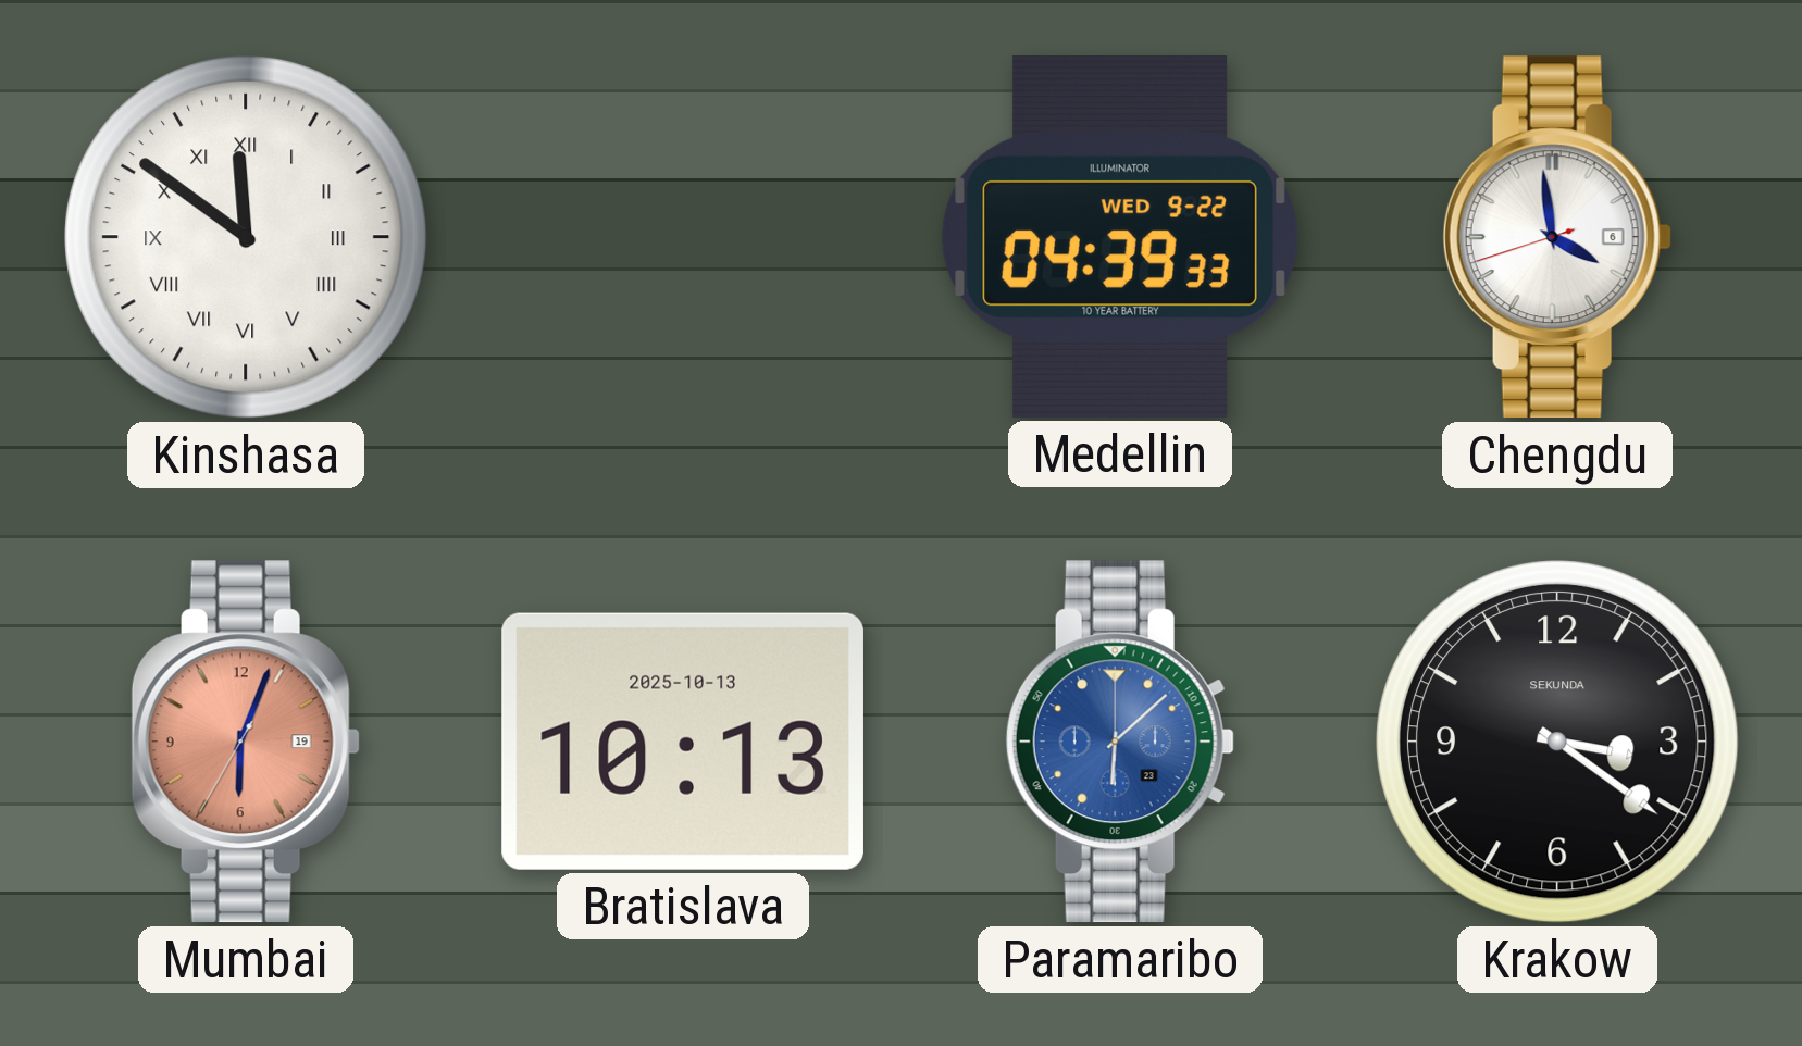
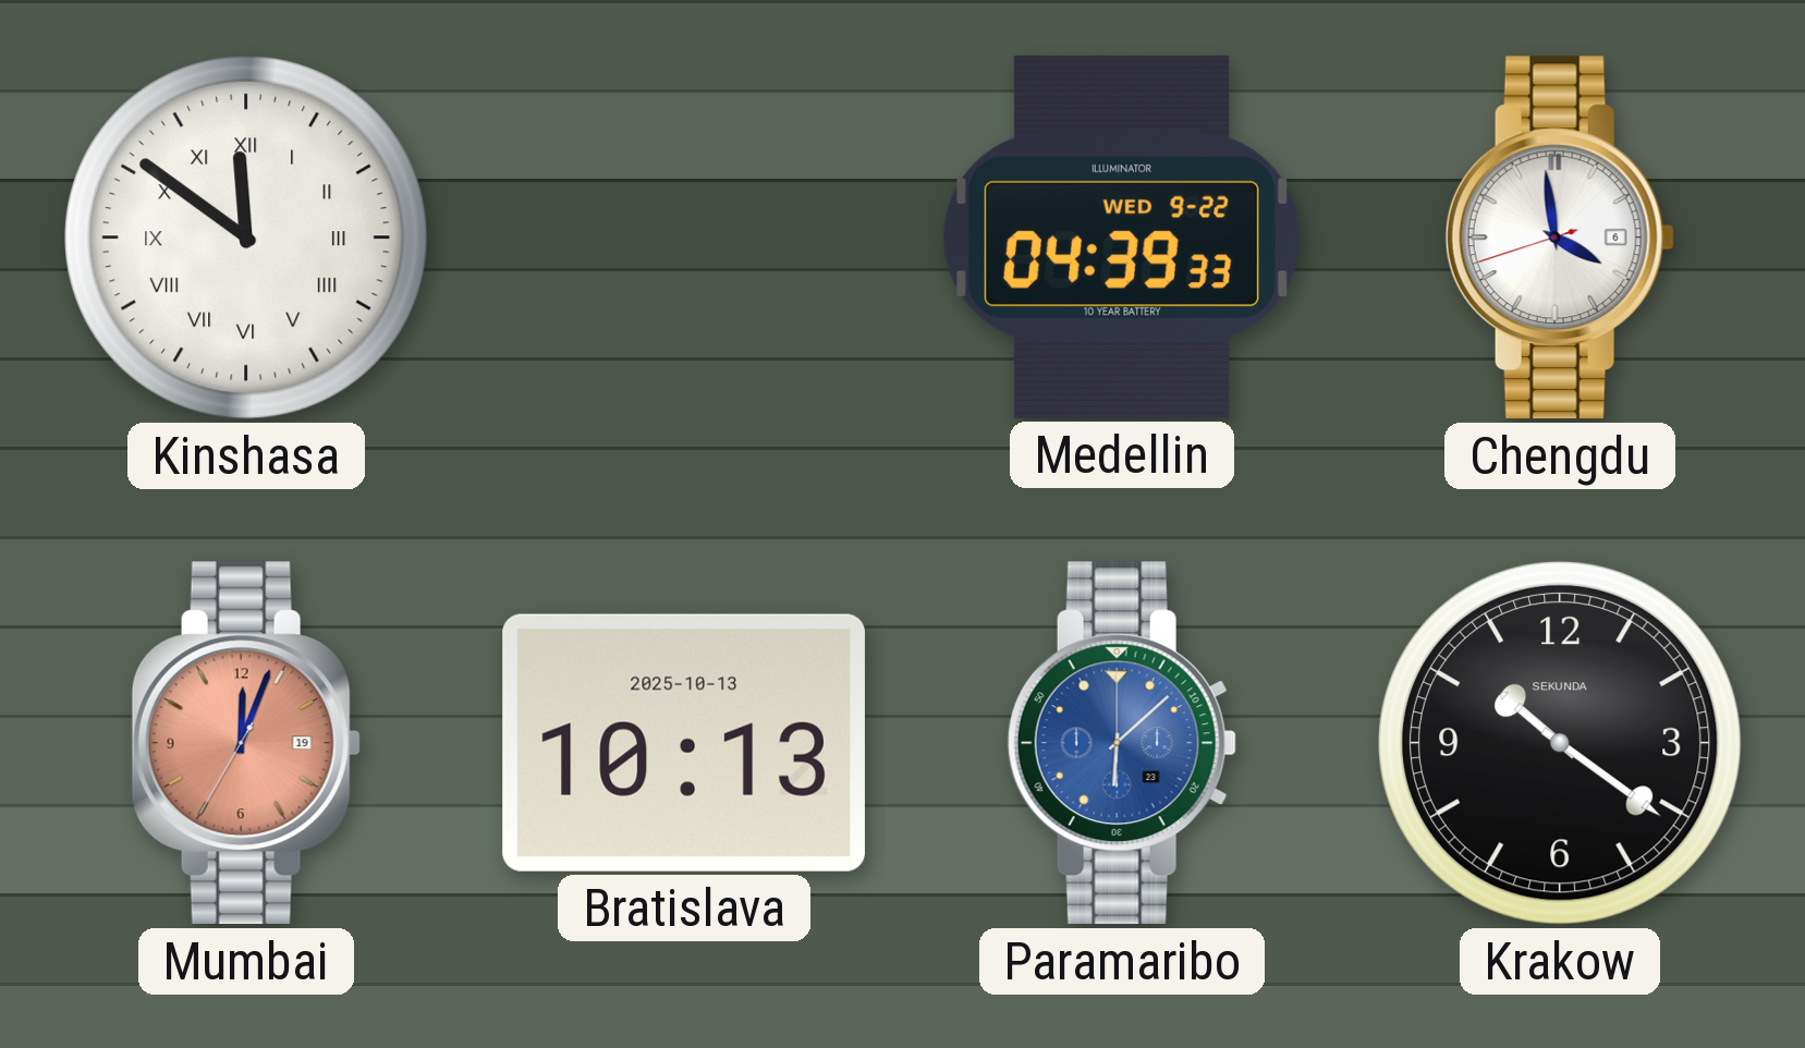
Mumbai: 6:03 -> 12:03
Krakow: 3:21 -> 10:21
